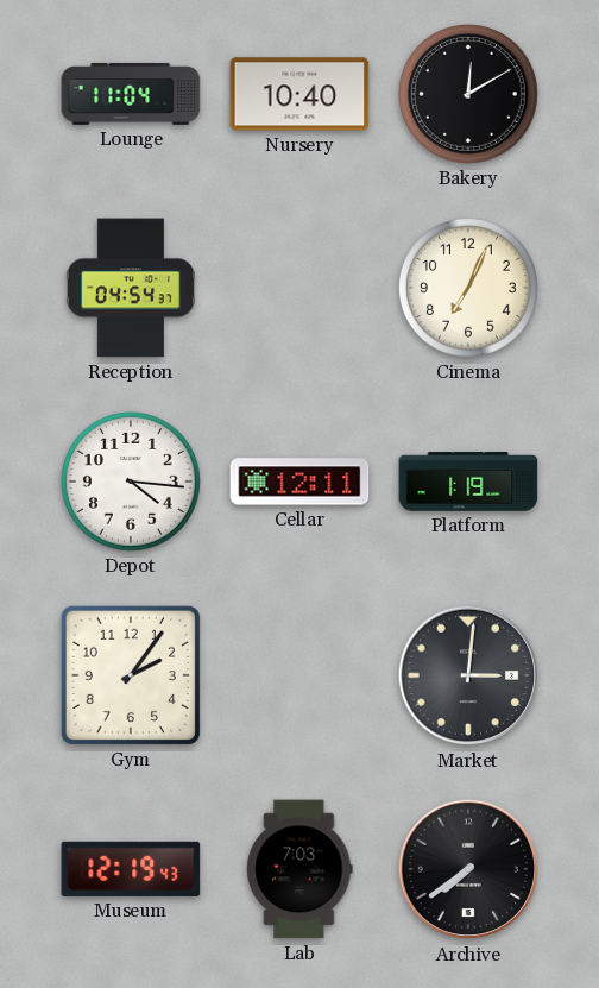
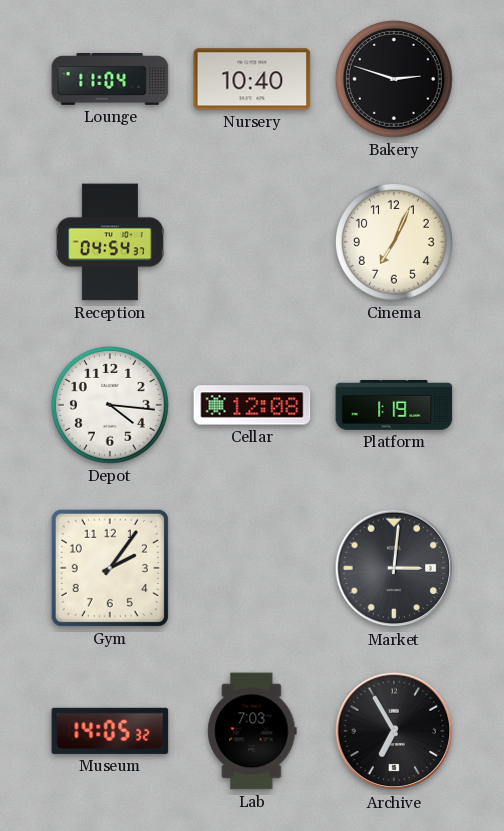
Bakery: 12:10 -> 2:48
Cellar: 12:11 -> 12:08
Museum: 12:19 -> 14:05
Archive: 7:39 -> 6:55
